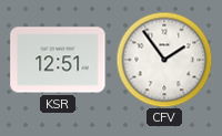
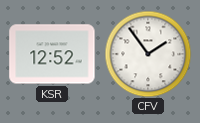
KSR: 12:51 -> 12:52
